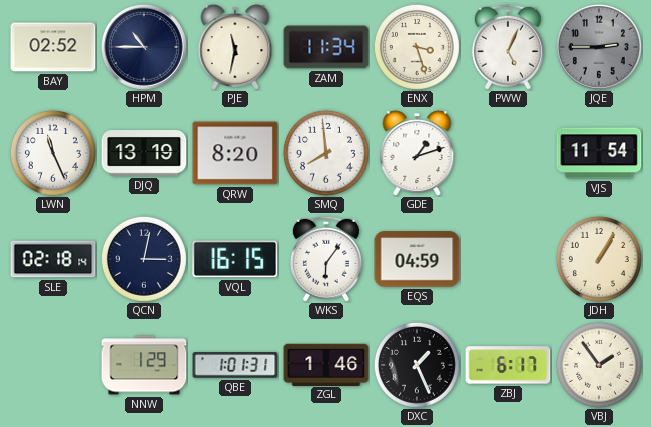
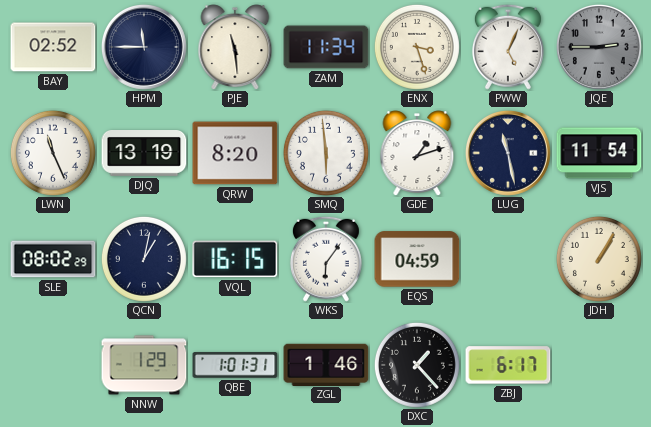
HPM: 10:45 -> 11:45
PJE: 11:32 -> 11:29
SMQ: 7:59 -> 5:59
LUG: none -> 11:28
SLE: 02:18 -> 08:02
QCN: 3:02 -> 1:02
DXC: 1:26 -> 1:23
VBJ: 1:54 -> none
